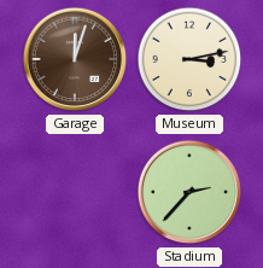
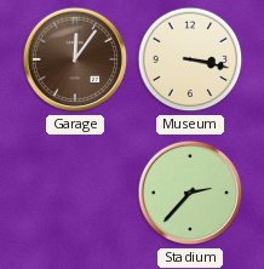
Garage: 12:03 -> 12:06
Museum: 3:13 -> 3:17
